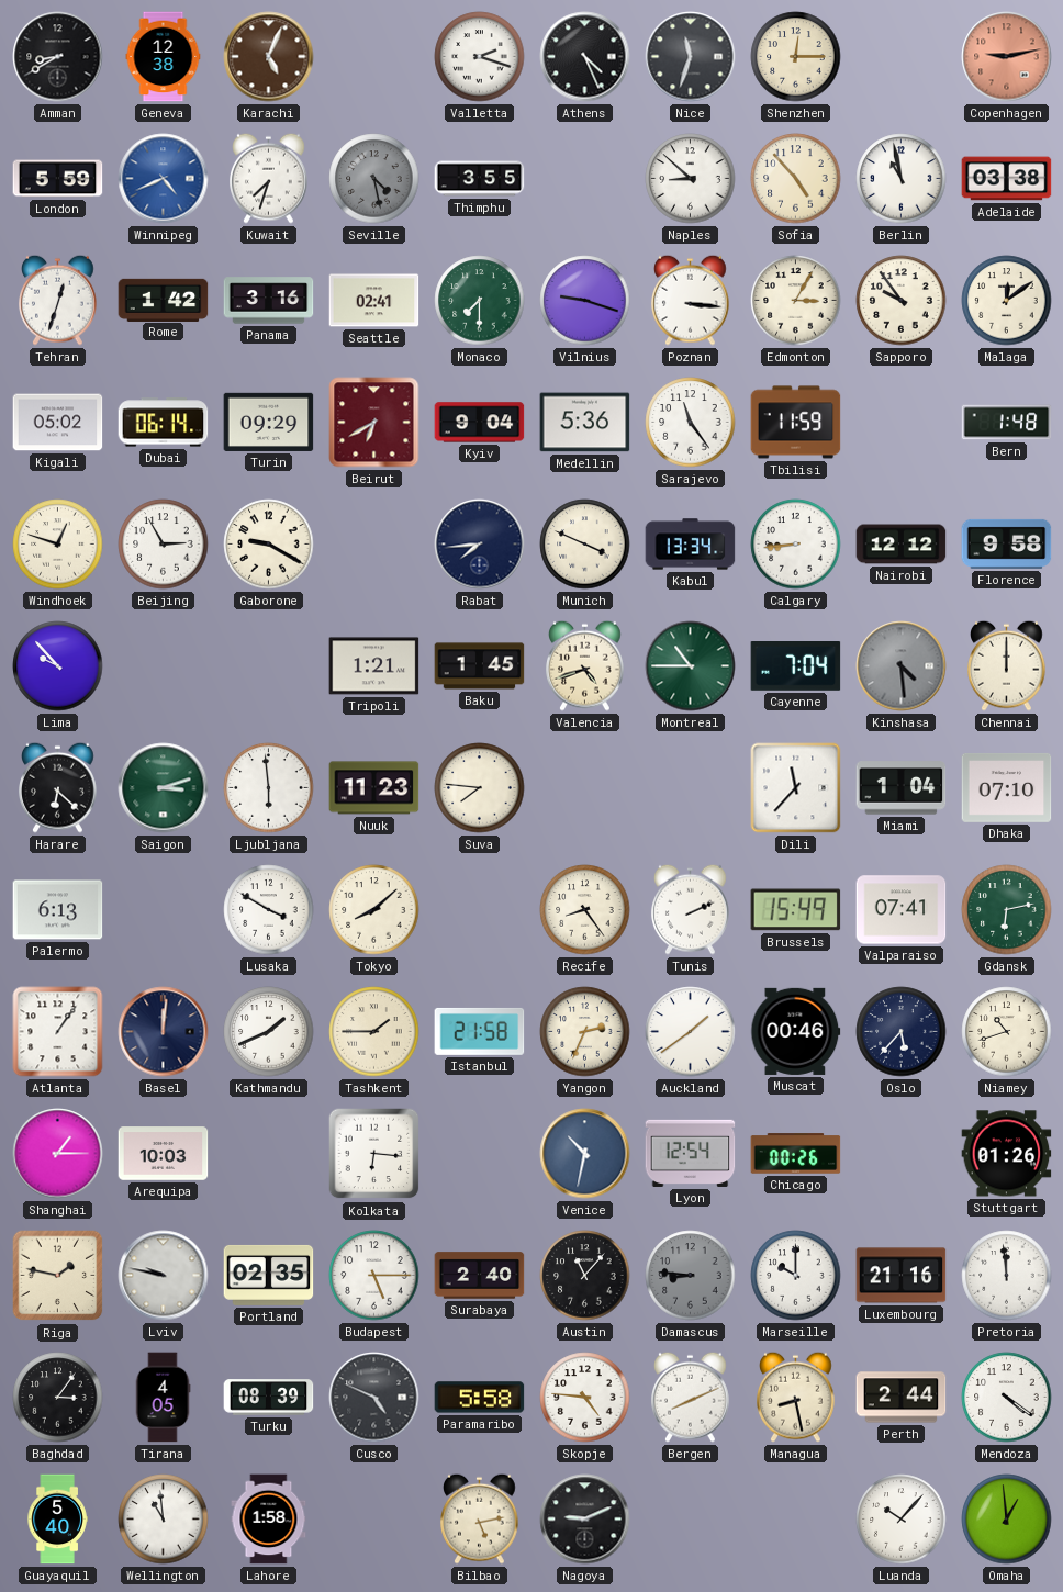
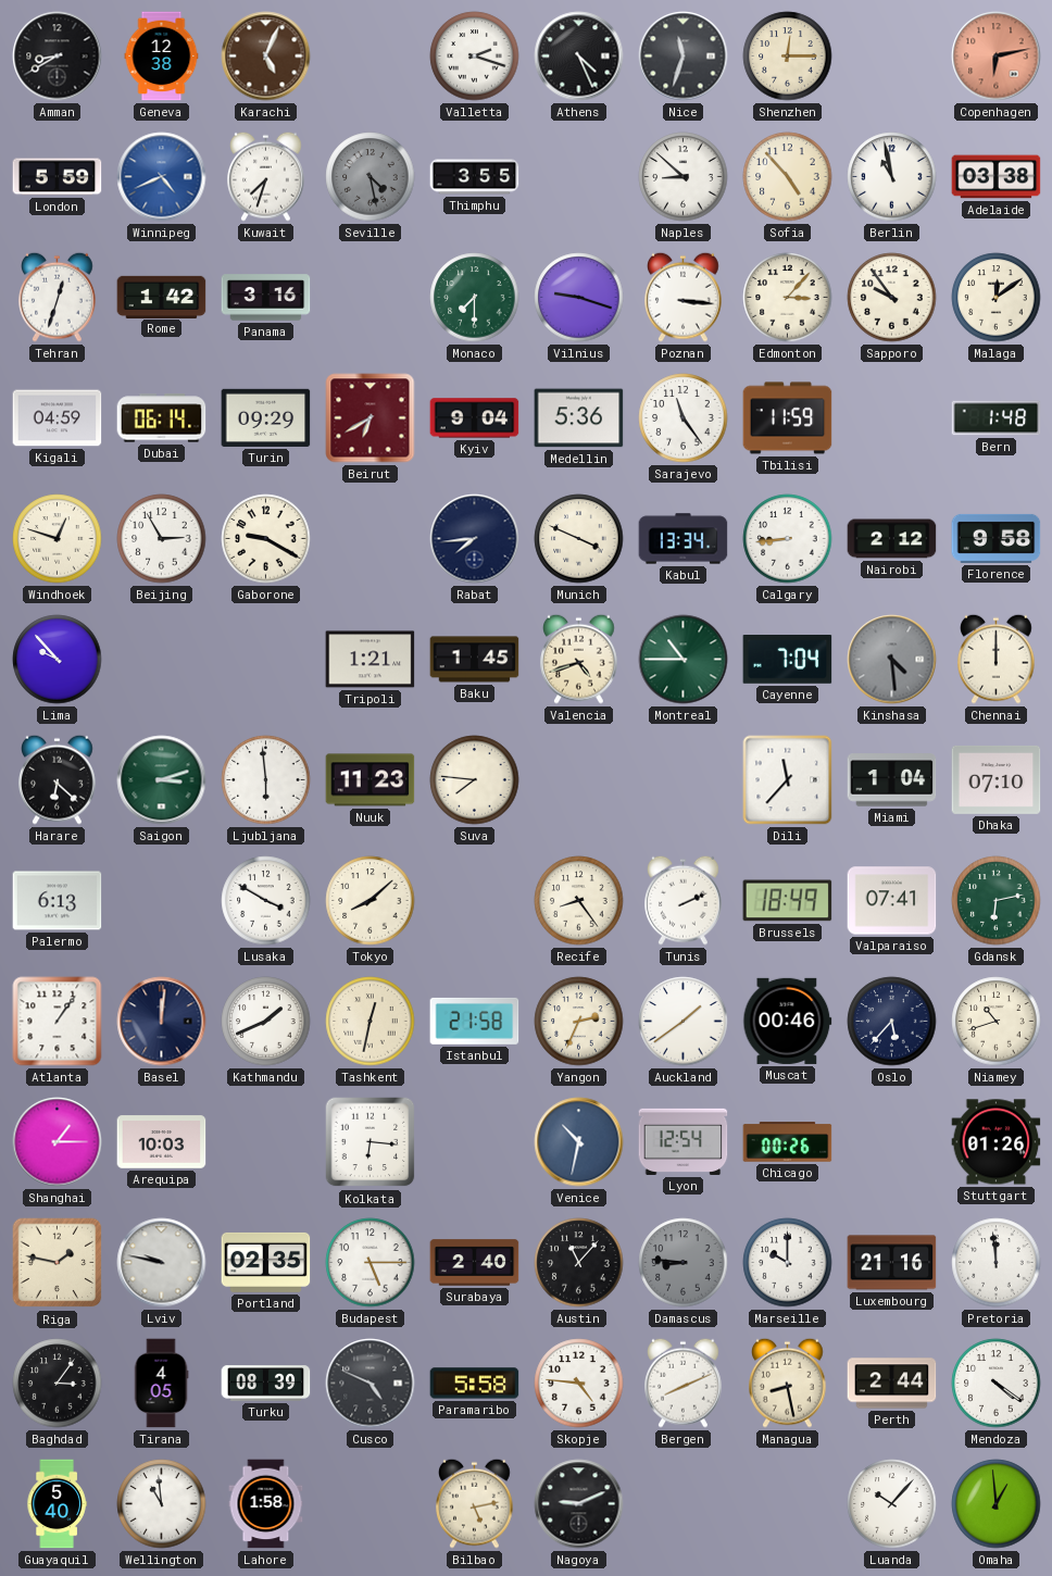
Copenhagen: 9:13 -> 6:13
Seattle: 02:41 -> none
Edmonton: 3:05 -> 3:07
Kigali: 05:02 -> 04:59
Nairobi: 12:12 -> 2:12
Brussels: 15:49 -> 18:49
Tashkent: 1:45 -> 12:32
